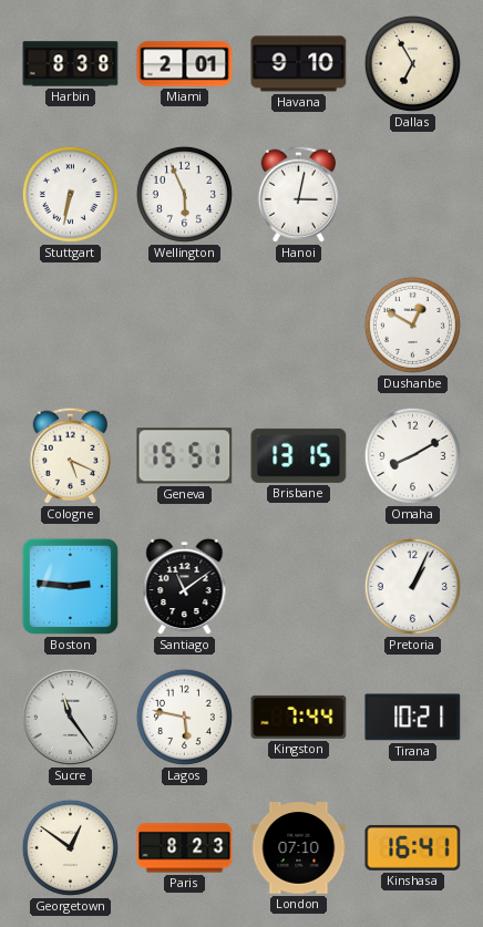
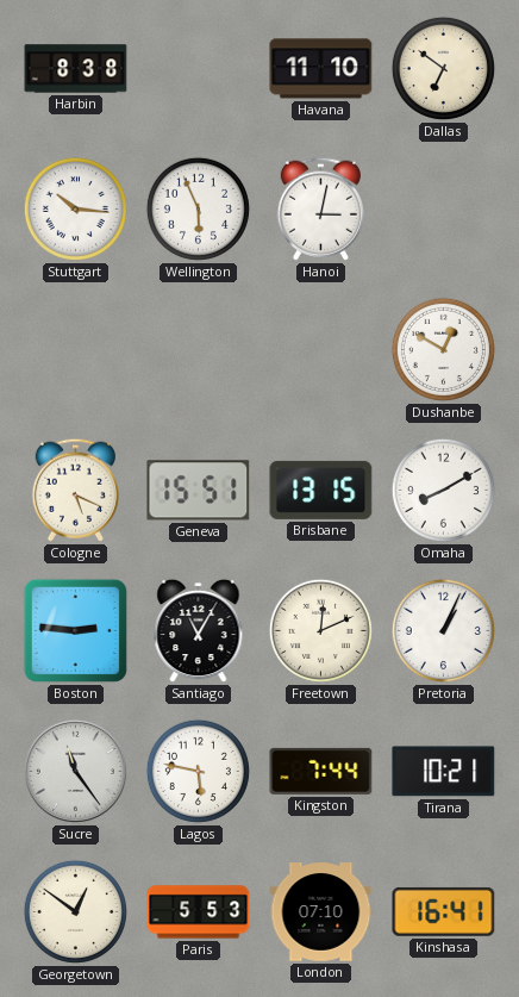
Miami: 2:01 -> none
Havana: 9:10 -> 11:10
Dallas: 6:55 -> 6:51
Stuttgart: 6:32 -> 10:16
Santiago: 11:09 -> 11:05
Freetown: none -> 12:11
Paris: 8:23 -> 5:53
